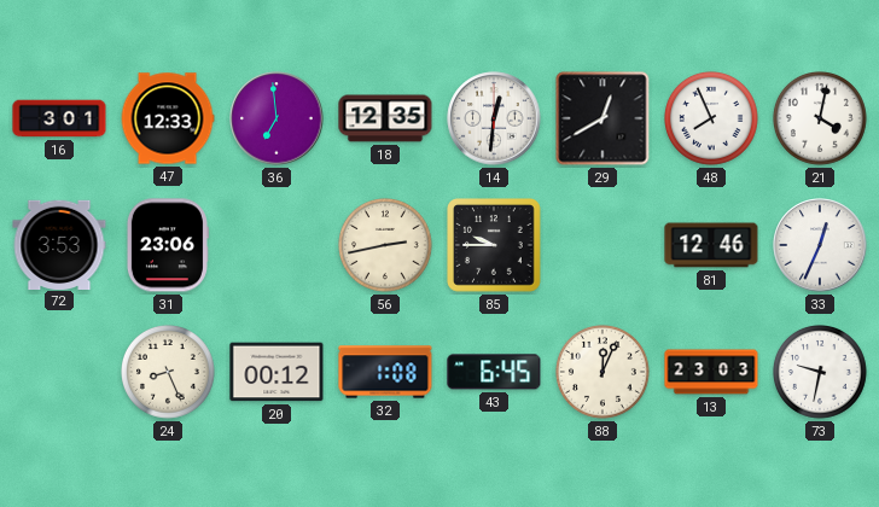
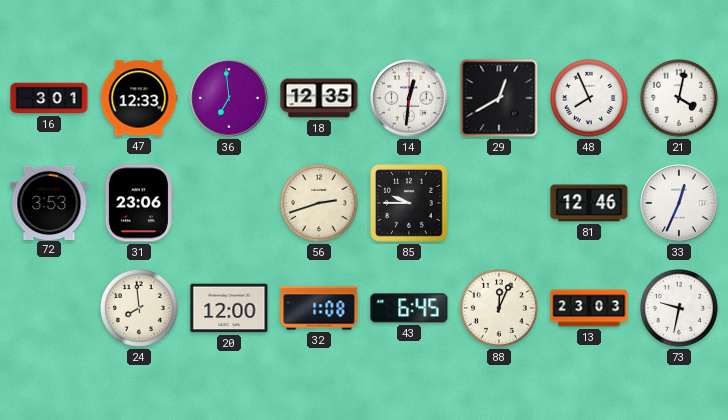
56: 2:43 -> 2:42
24: 8:26 -> 7:59
20: 00:12 -> 12:00
